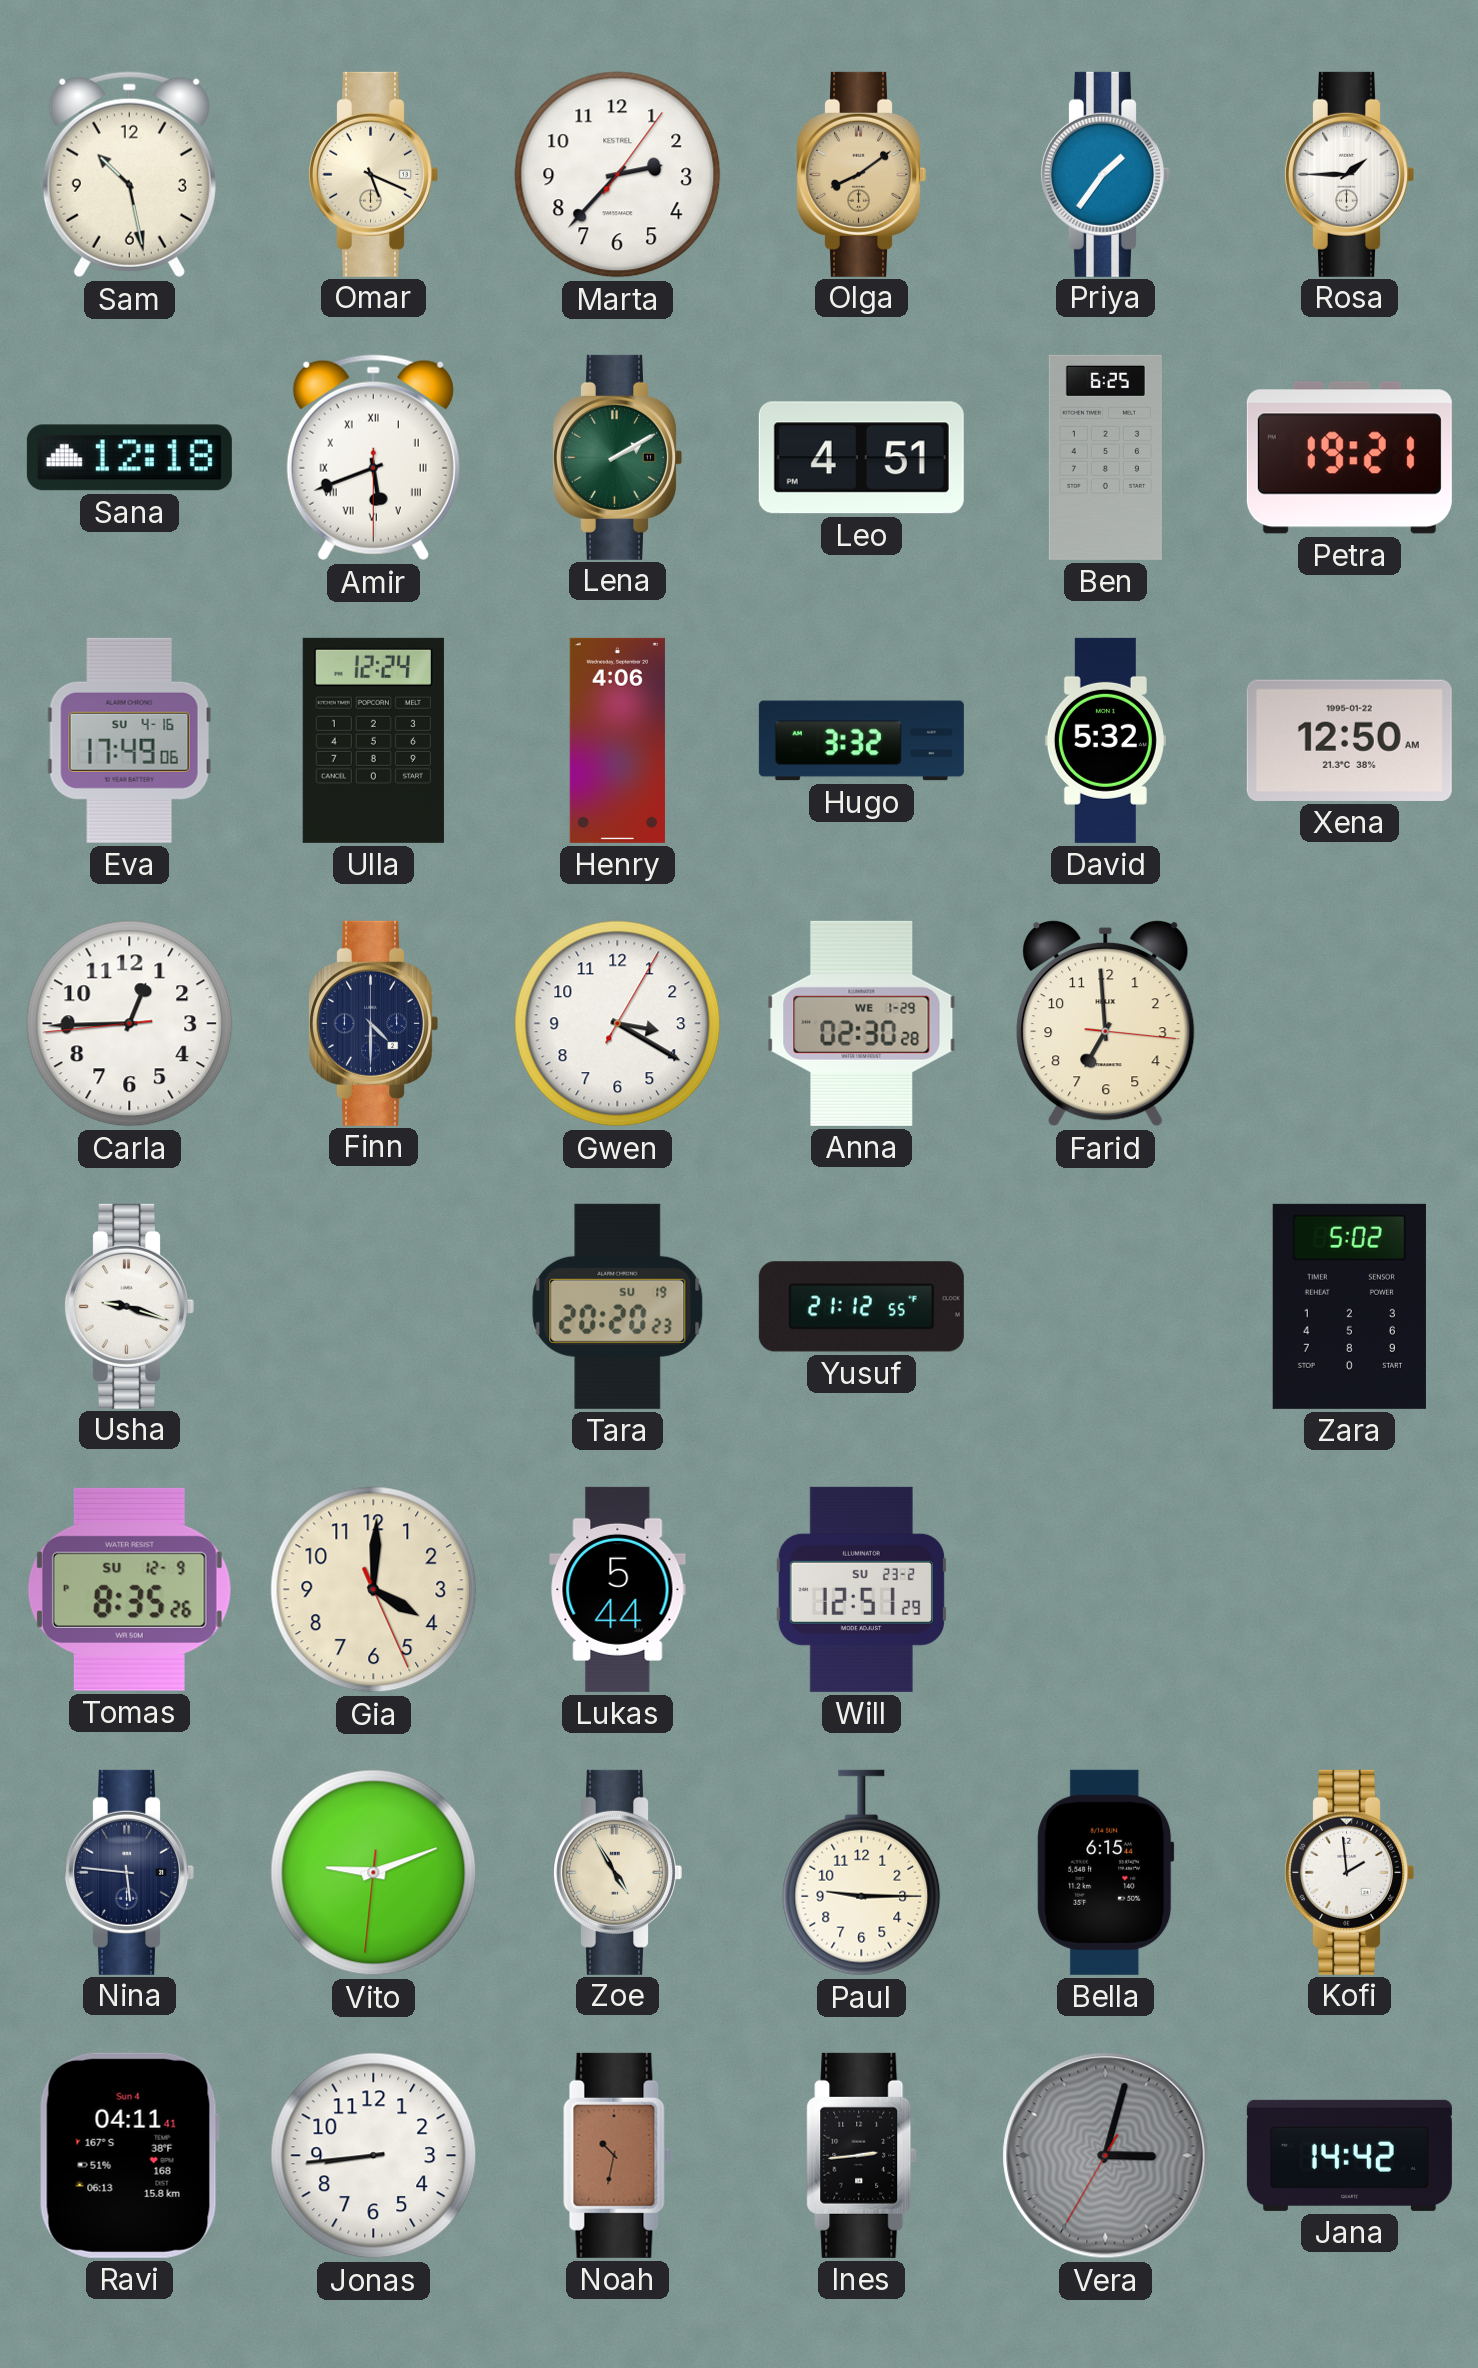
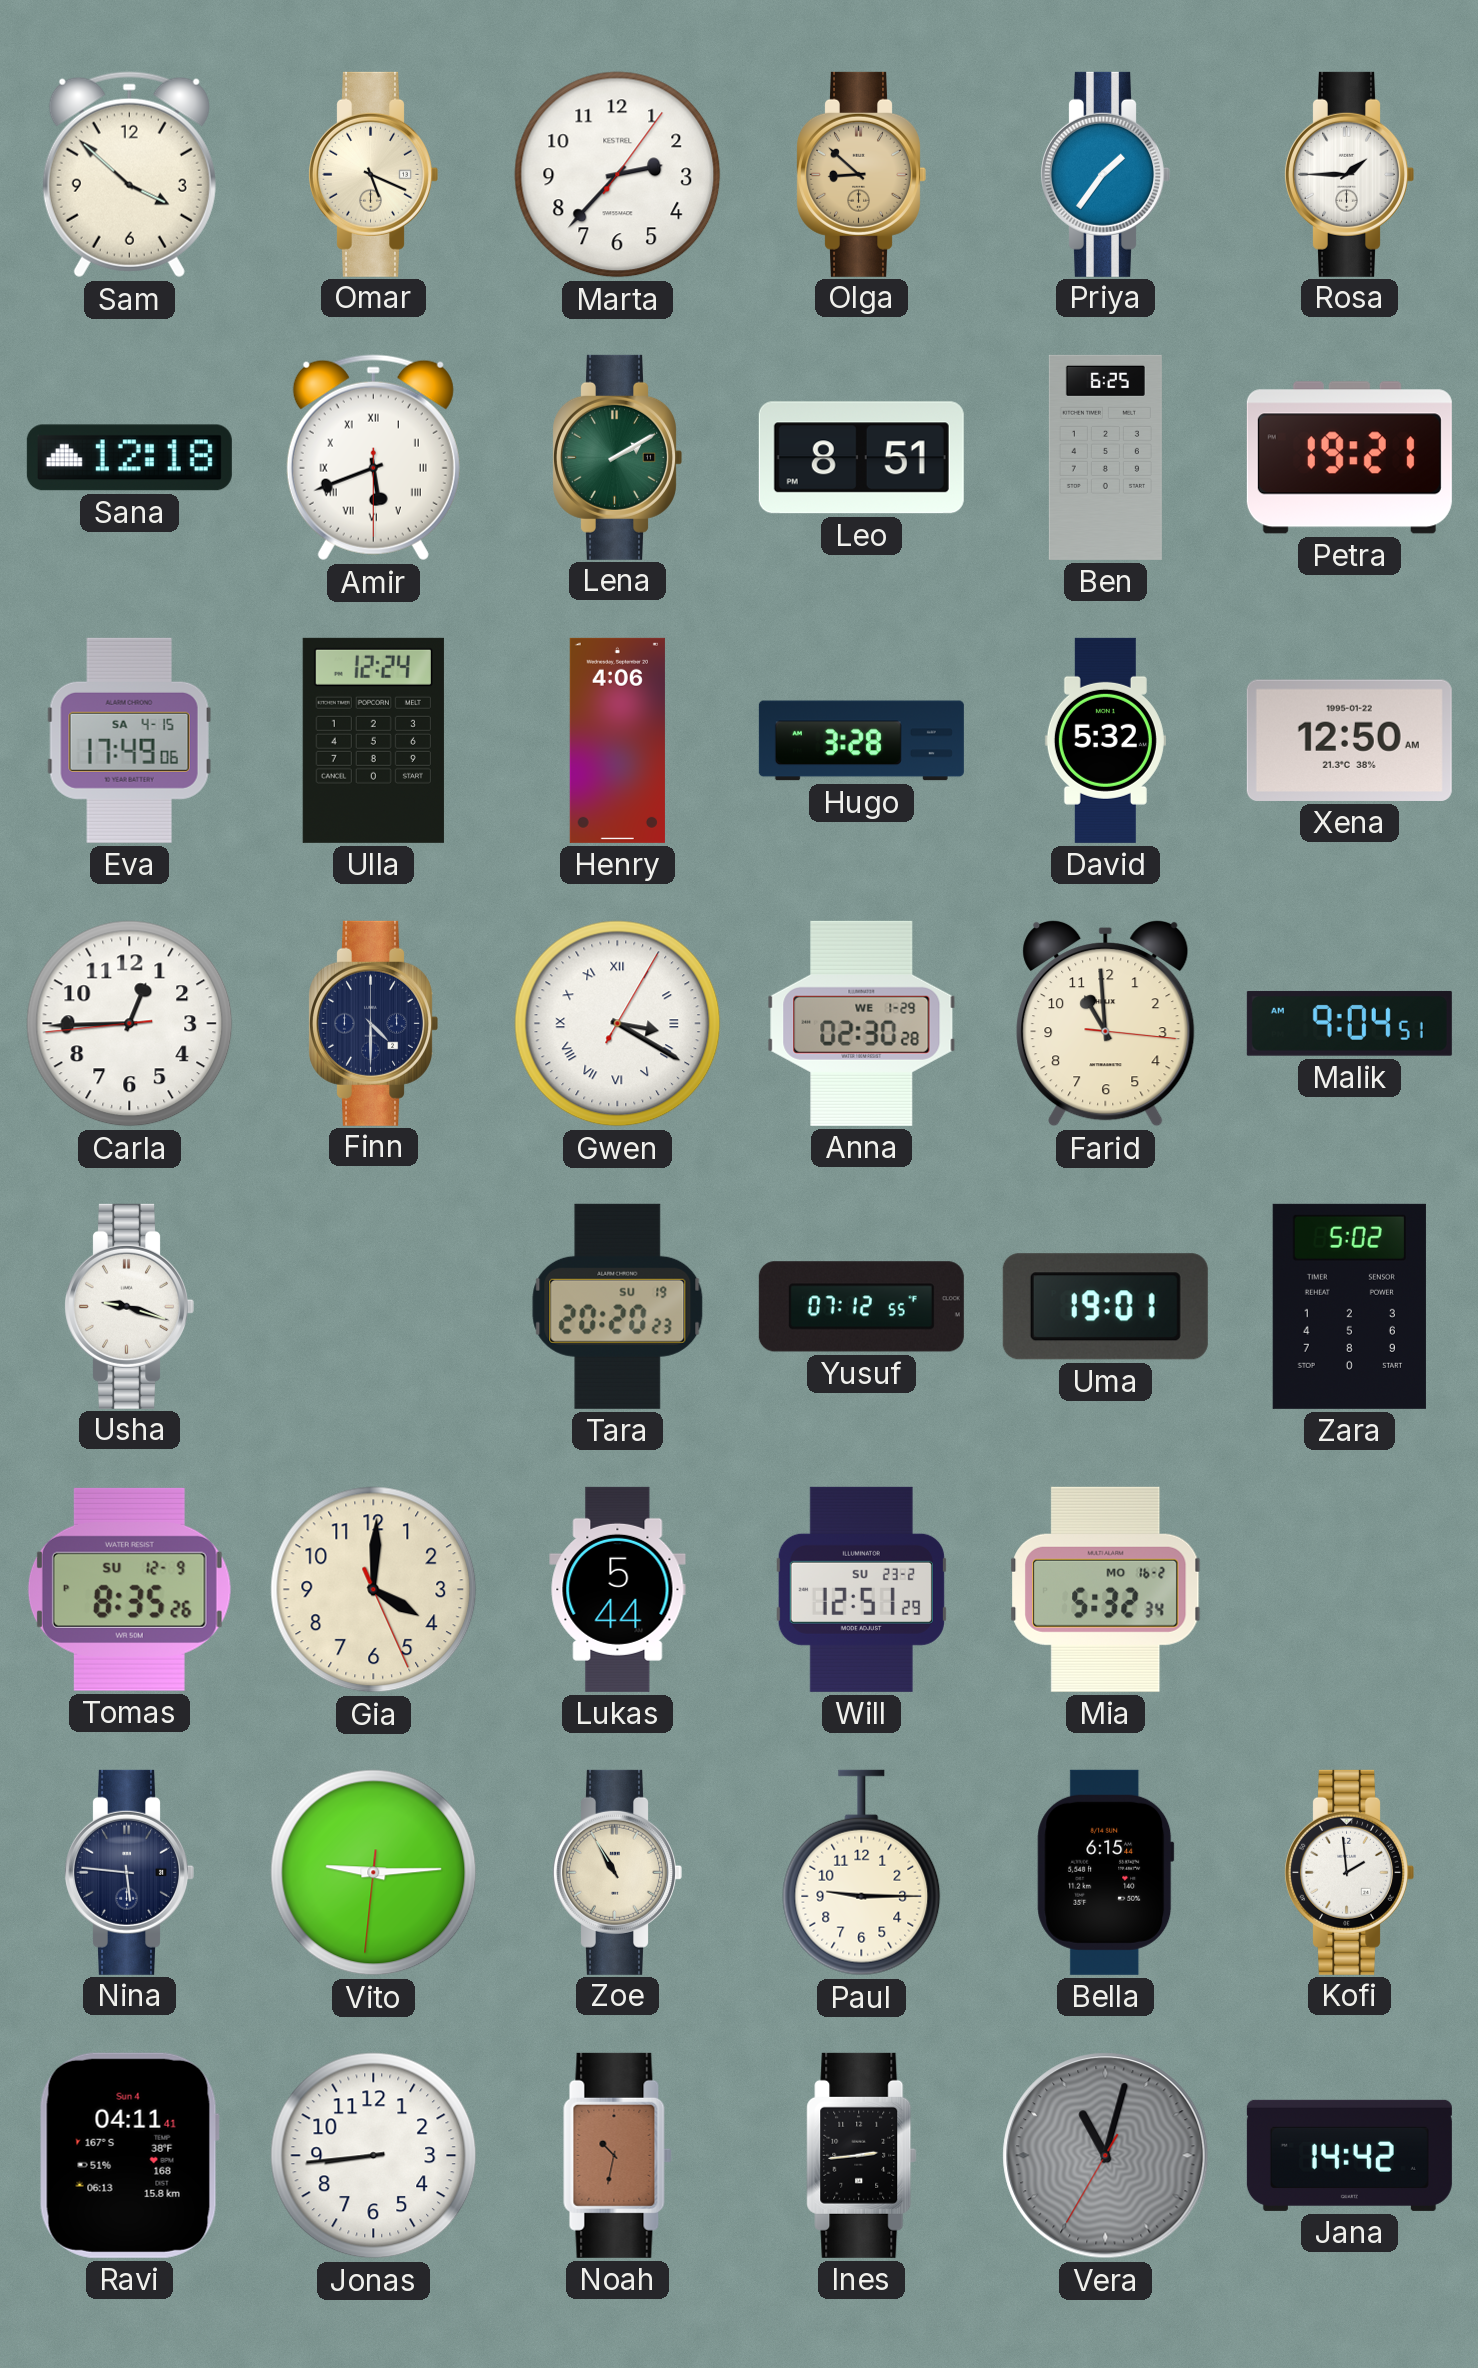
Sam: 10:28 -> 3:52
Olga: 8:09 -> 8:52
Leo: 4:51 -> 8:51
Eva date: SU 4-16 -> SA 4-15
Hugo: 3:32 -> 3:28
Gwen numerals: Arabic -> Roman
Farid: 6:59 -> 10:59
Malik: none -> 9:04
Yusuf: 21:12 -> 07:12
Uma: none -> 19:01
Mia: none -> 5:32
Vito: 9:11 -> 9:14
Zoe: 4:55 -> 10:55
Vera: 3:02 -> 11:02
